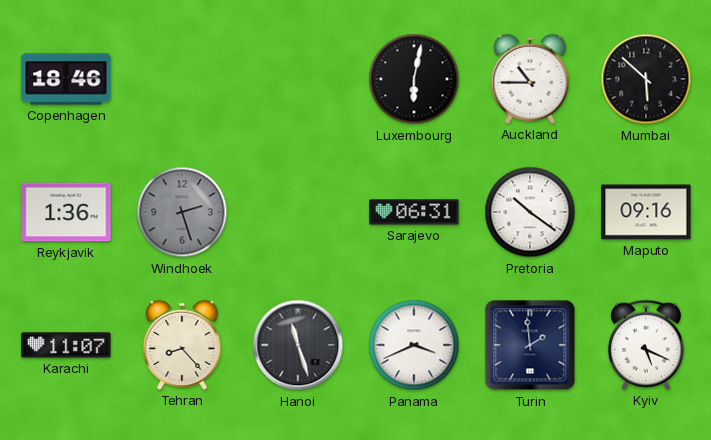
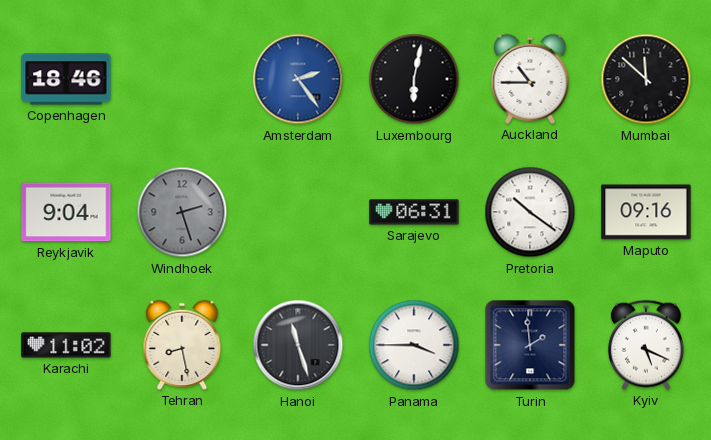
Amsterdam: none -> 2:24
Mumbai: 5:52 -> 11:52
Reykjavik: 1:36 -> 9:04
Karachi: 11:07 -> 11:02
Tehran: 8:23 -> 8:28
Panama: 3:41 -> 3:45
